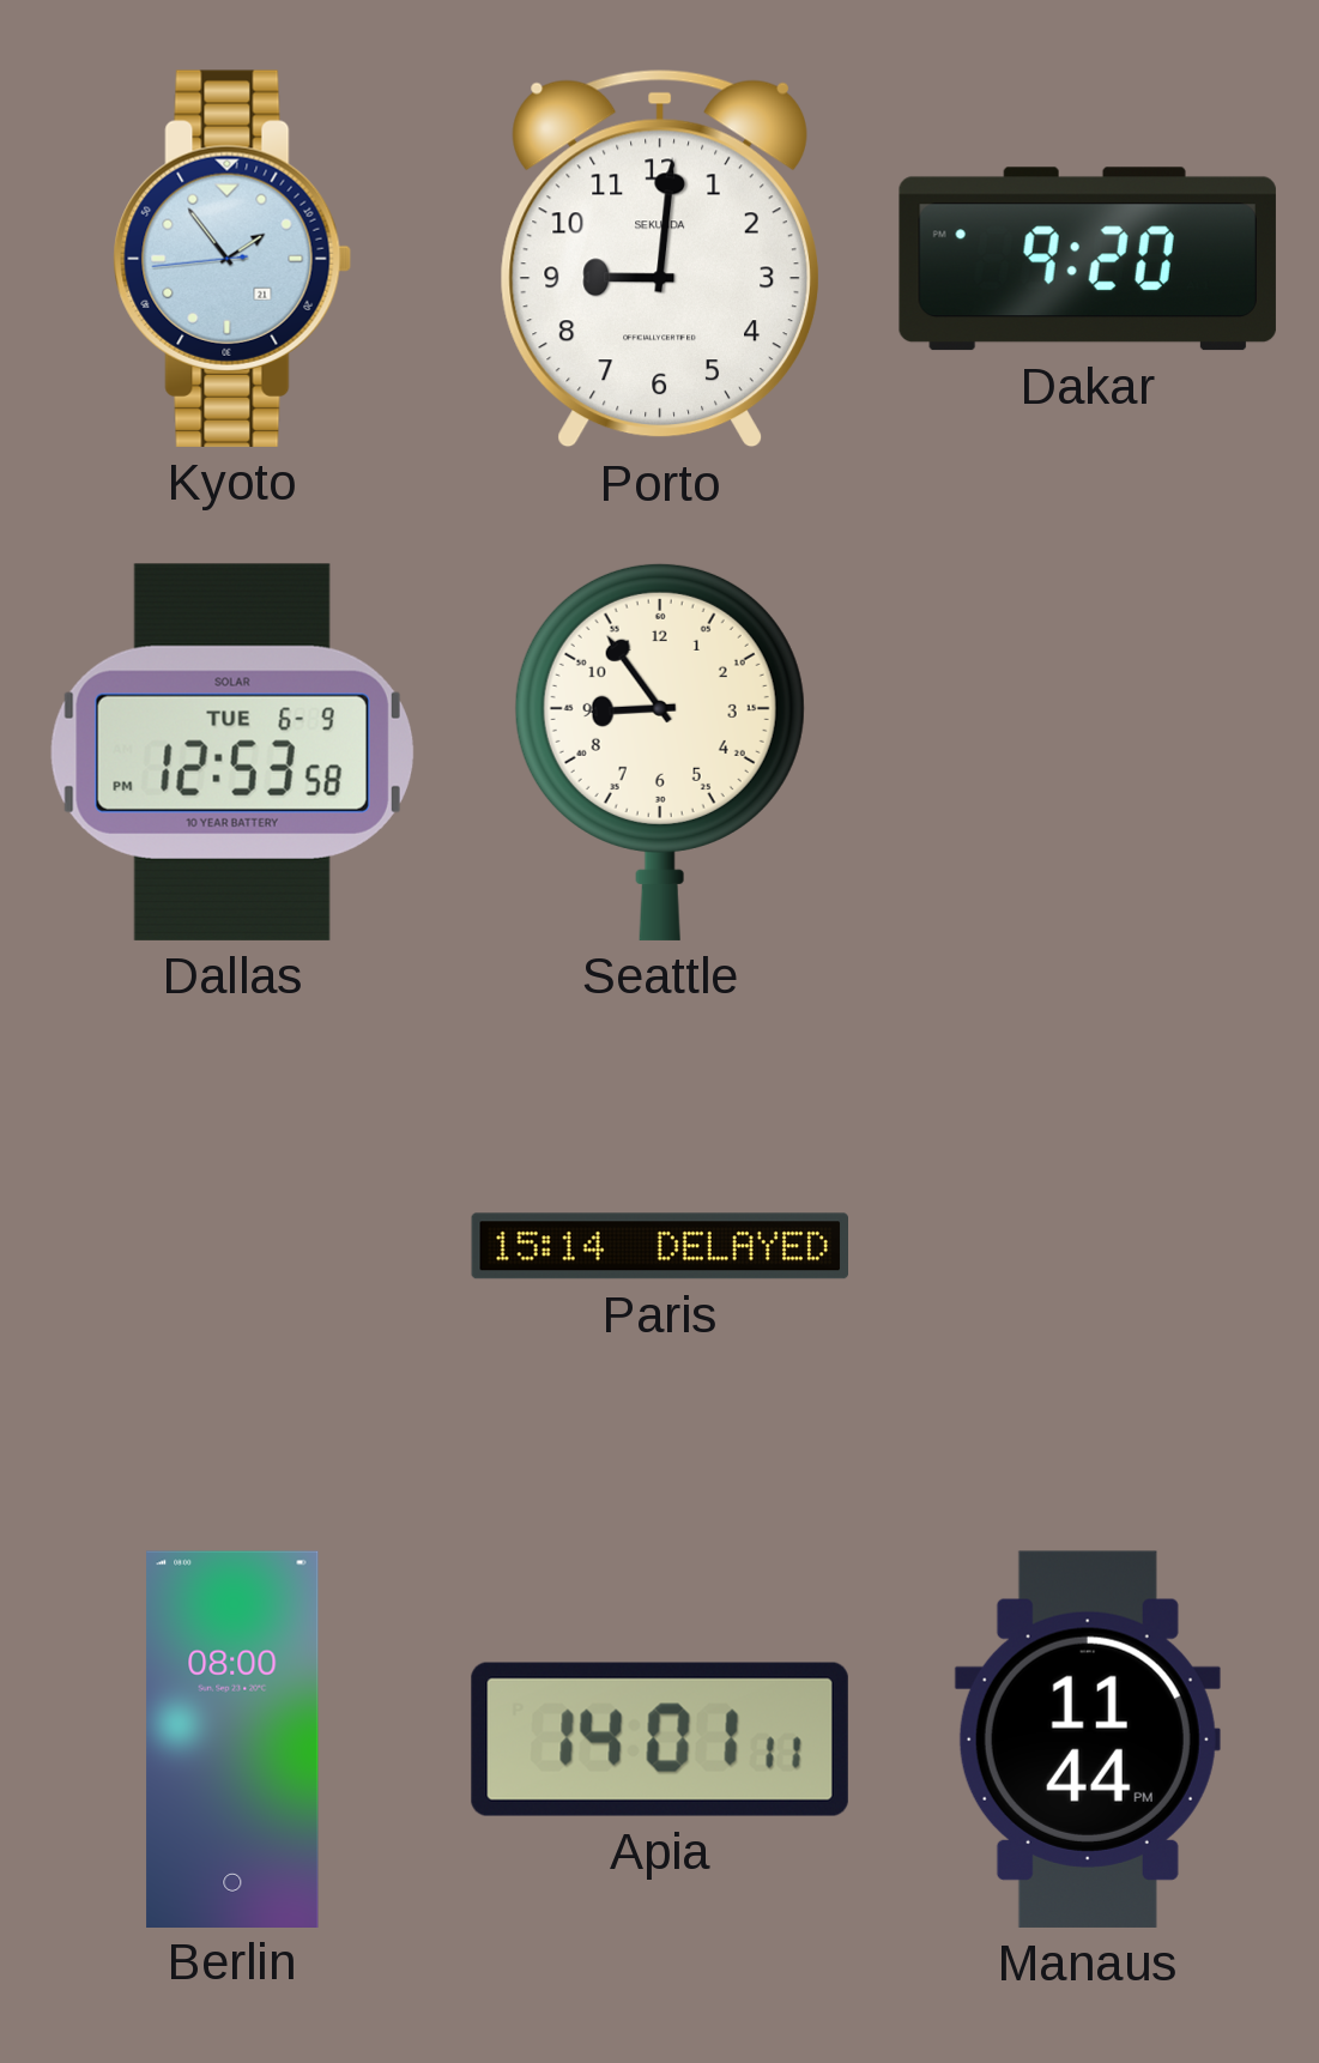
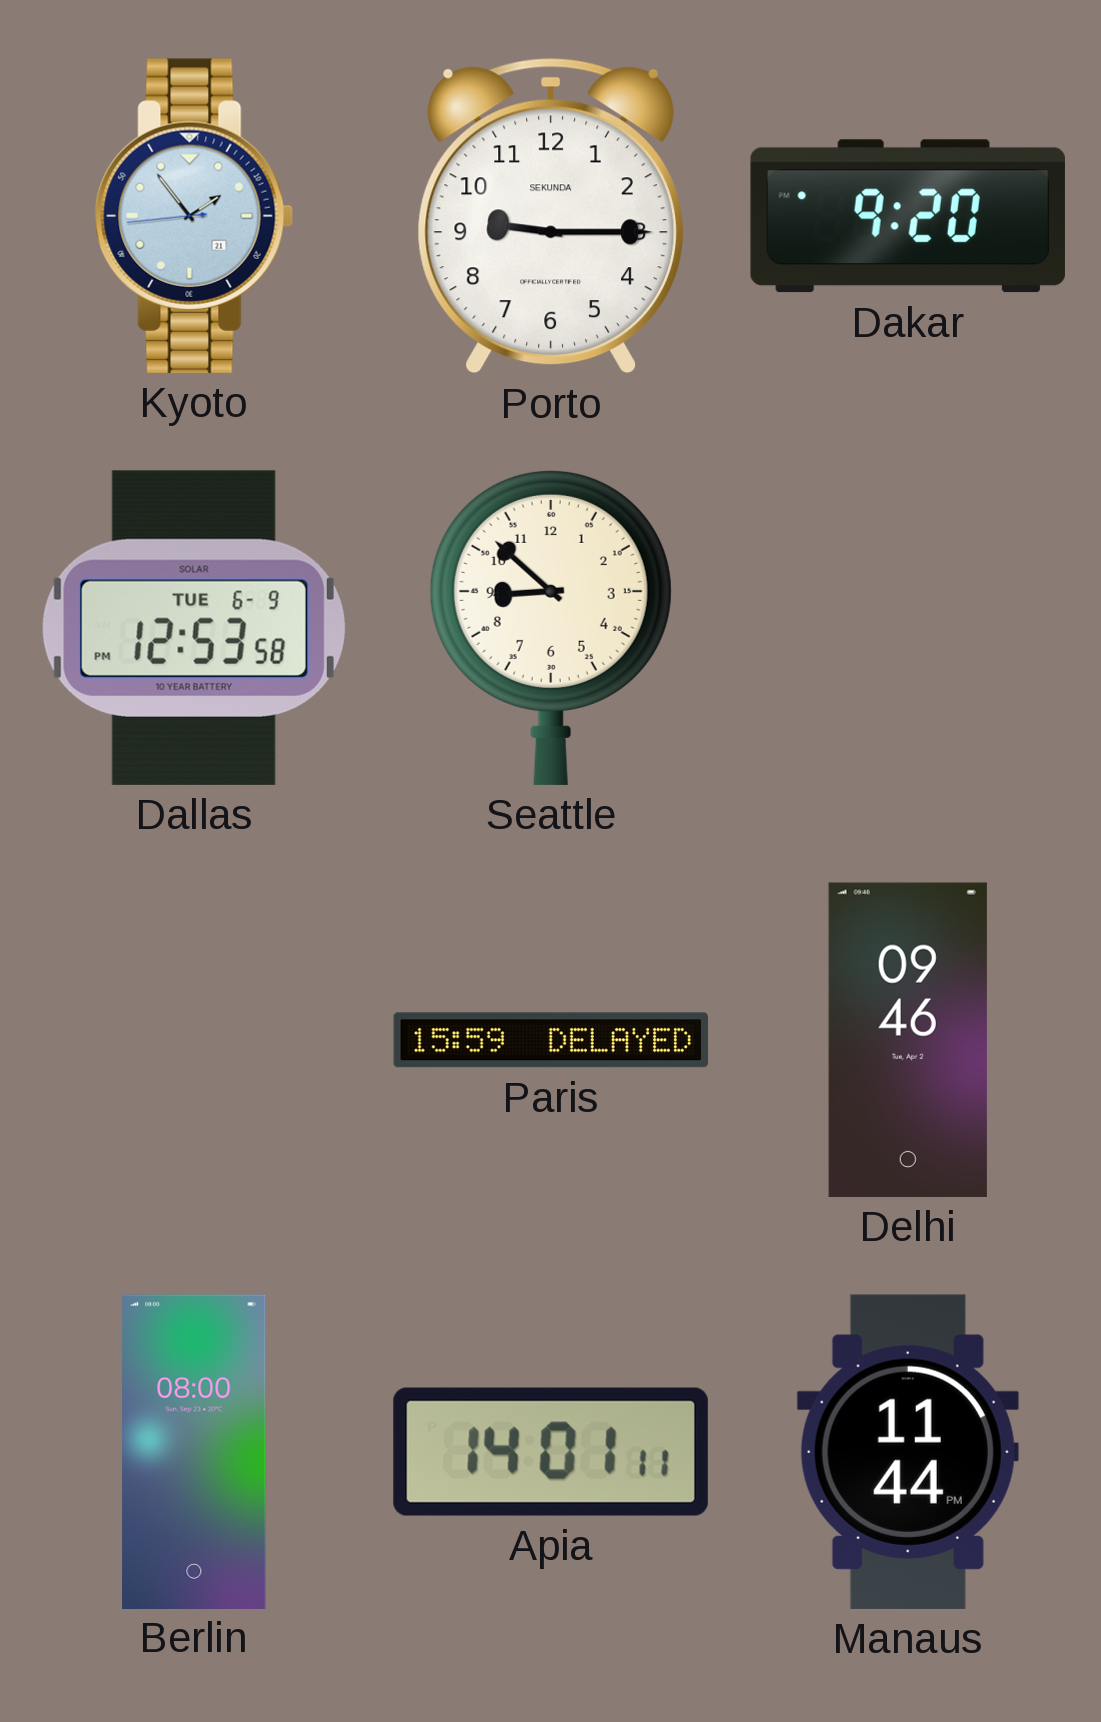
Porto: 9:01 -> 9:15
Seattle: 8:54 -> 8:52
Paris: 15:14 -> 15:59
Delhi: none -> 09:46
